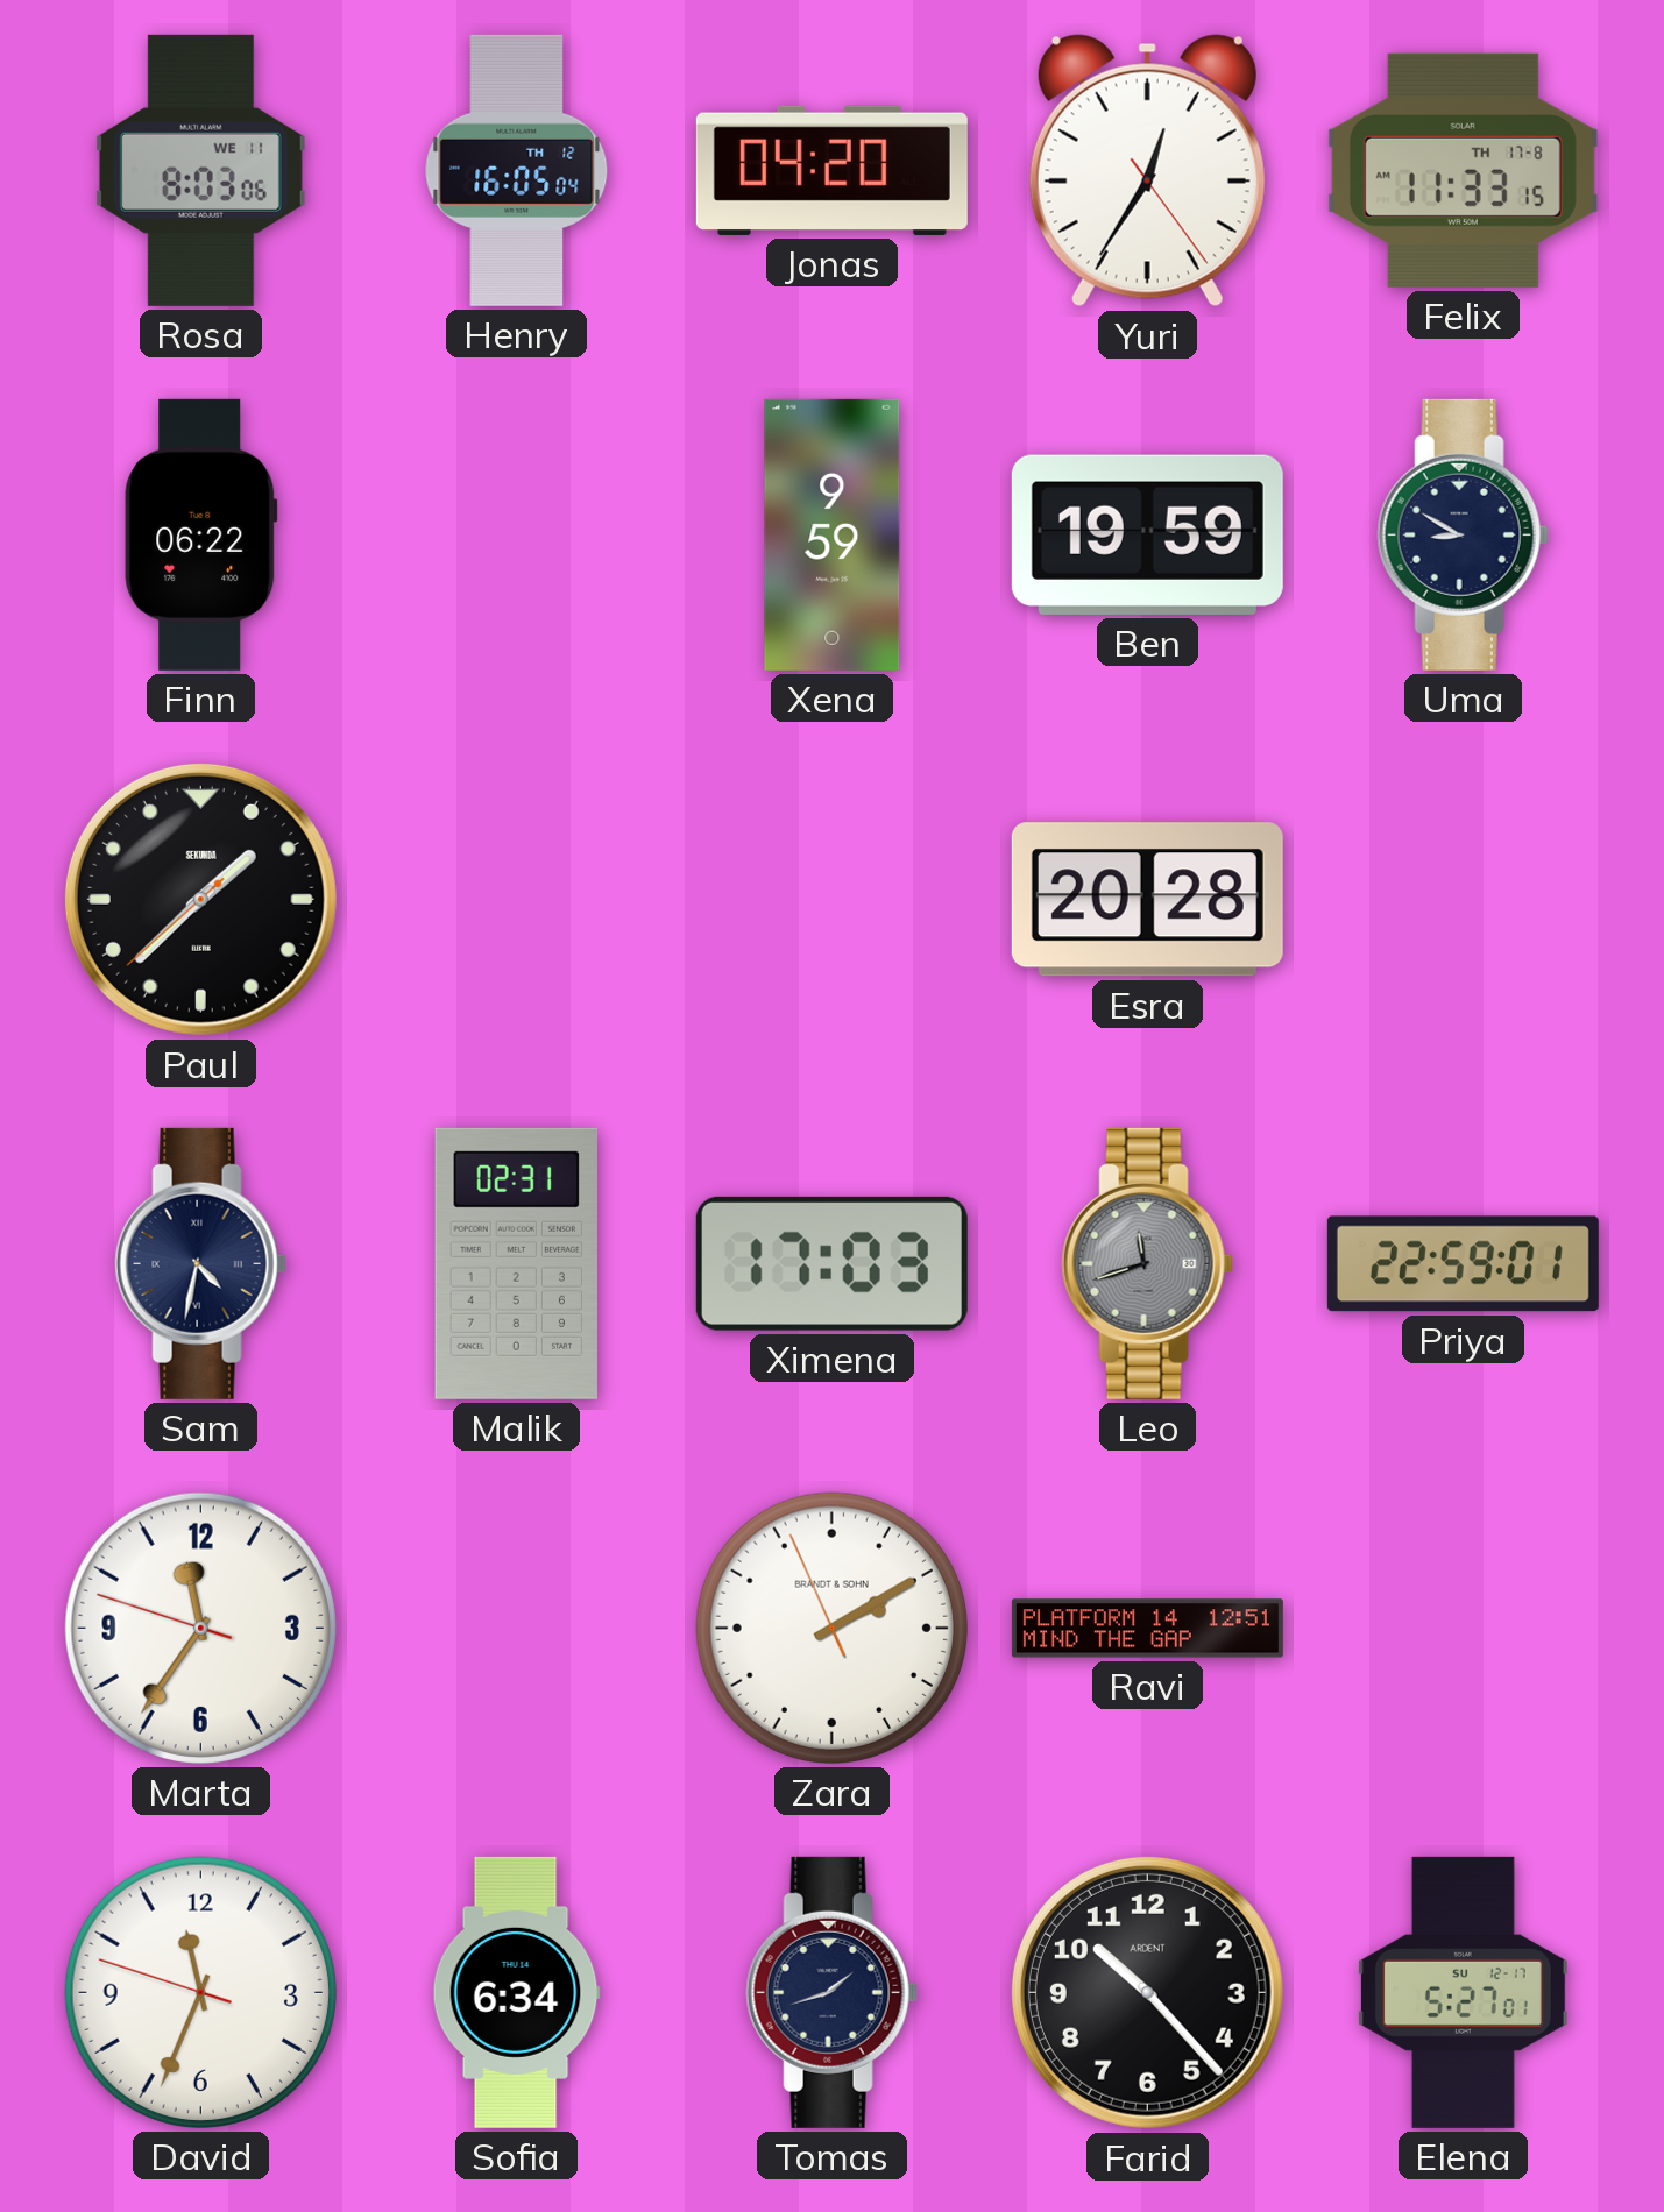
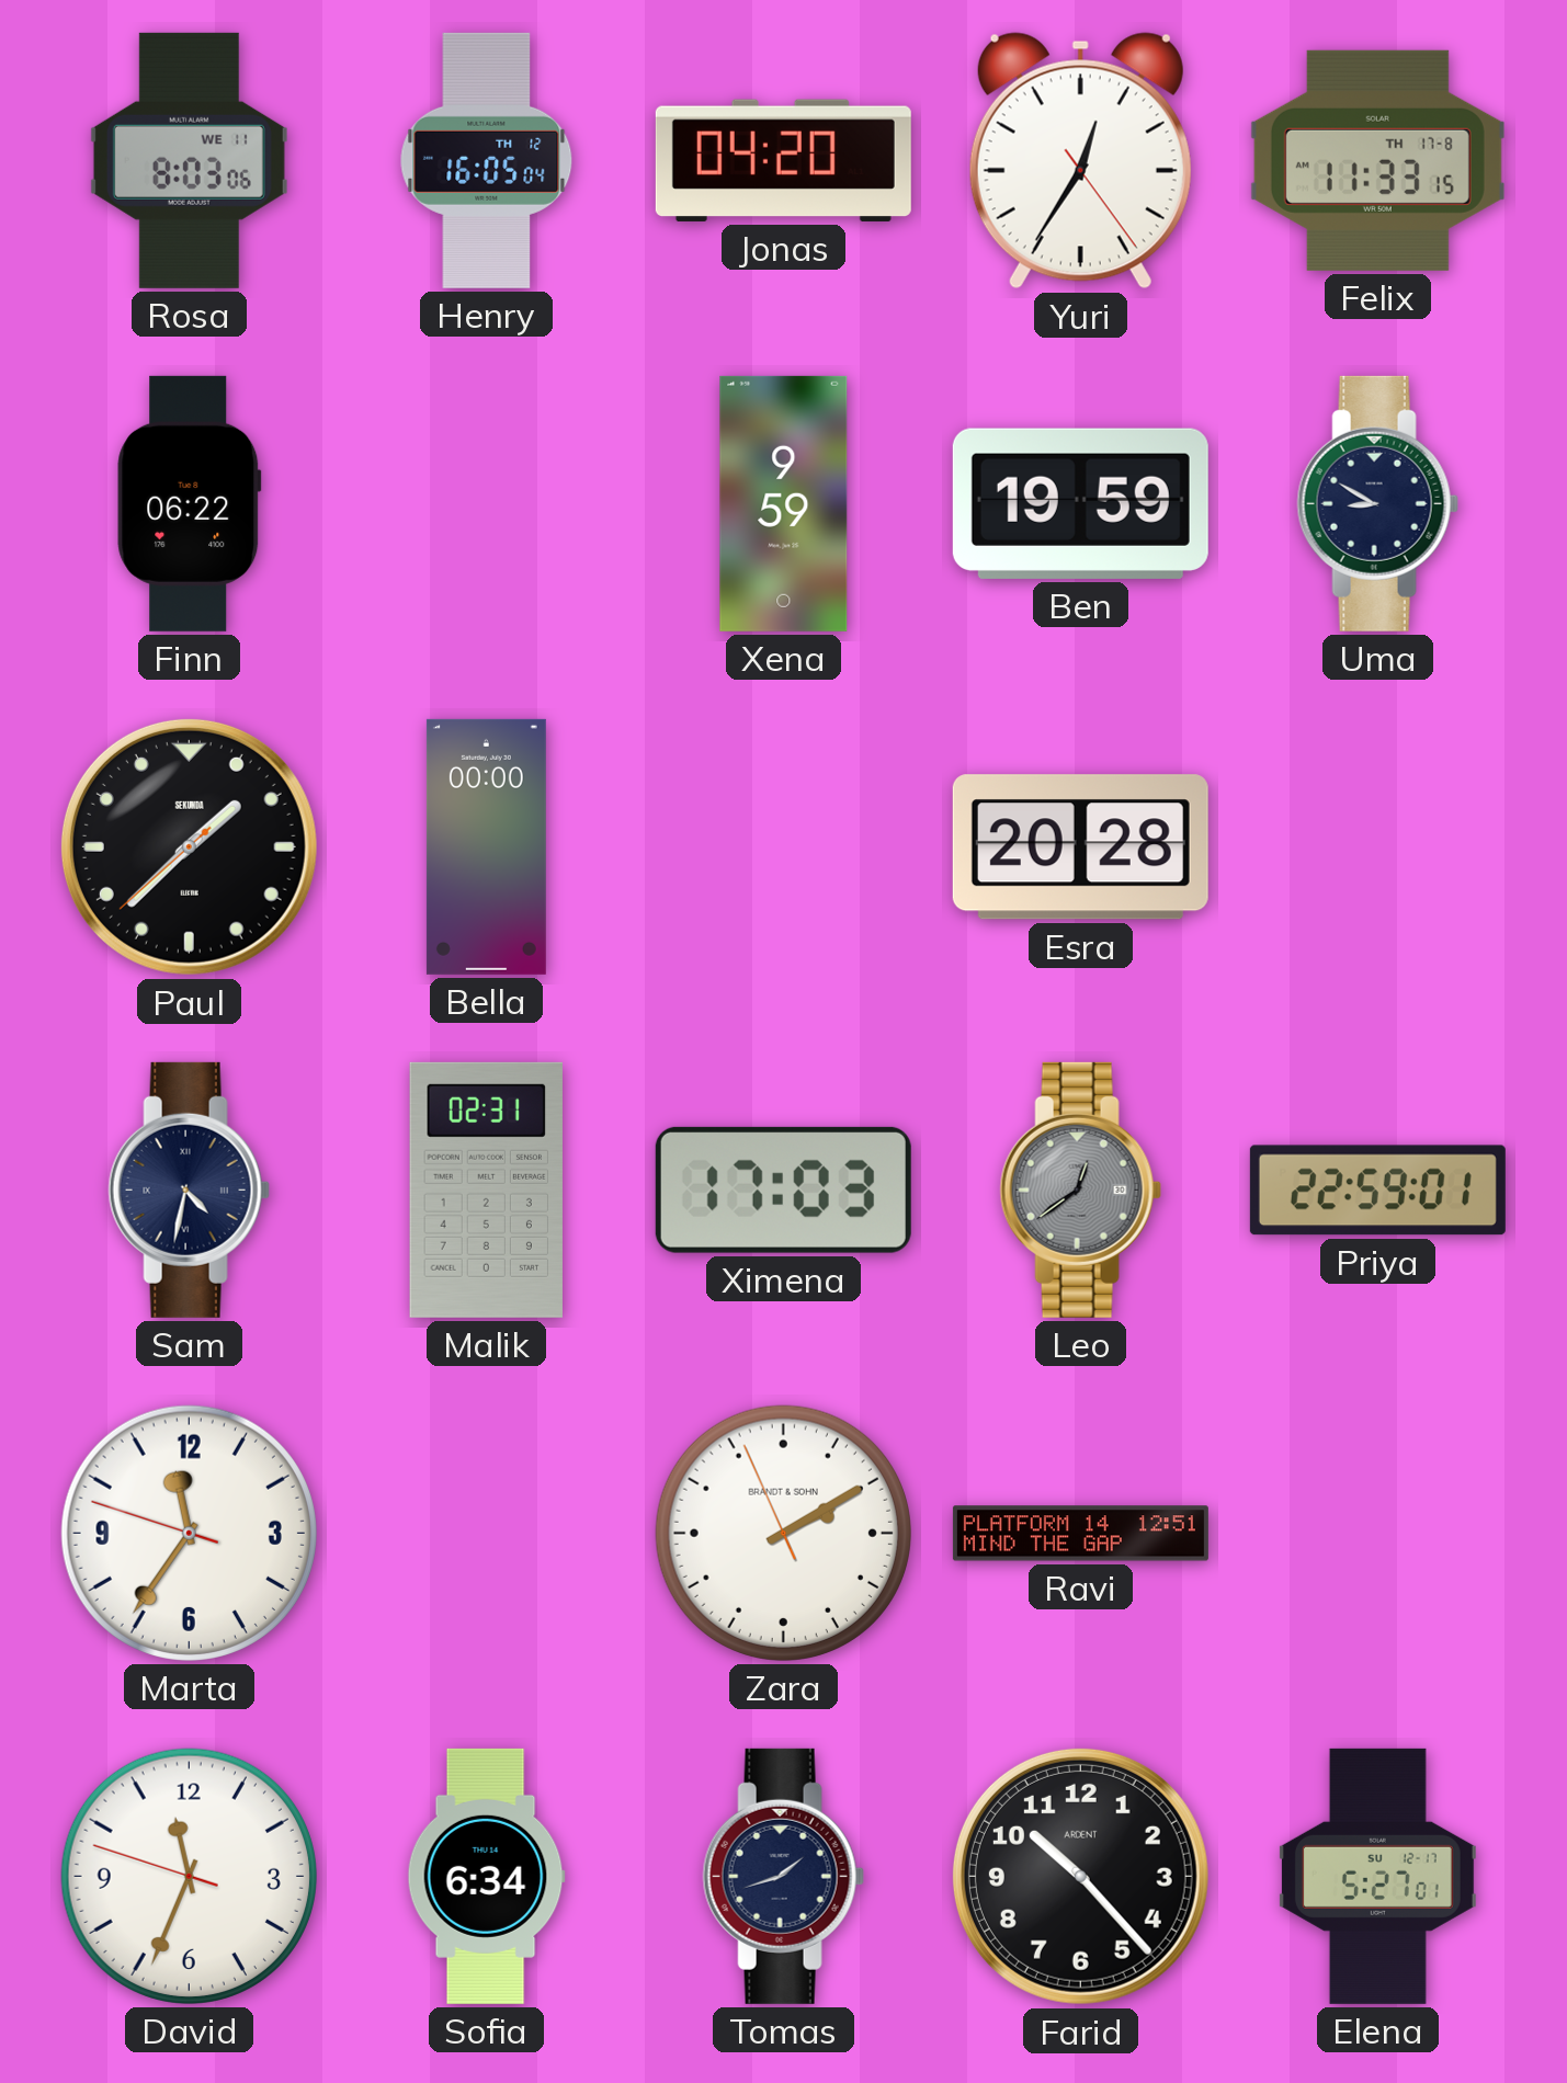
Bella: none -> 00:00
Leo: 11:42 -> 12:39
